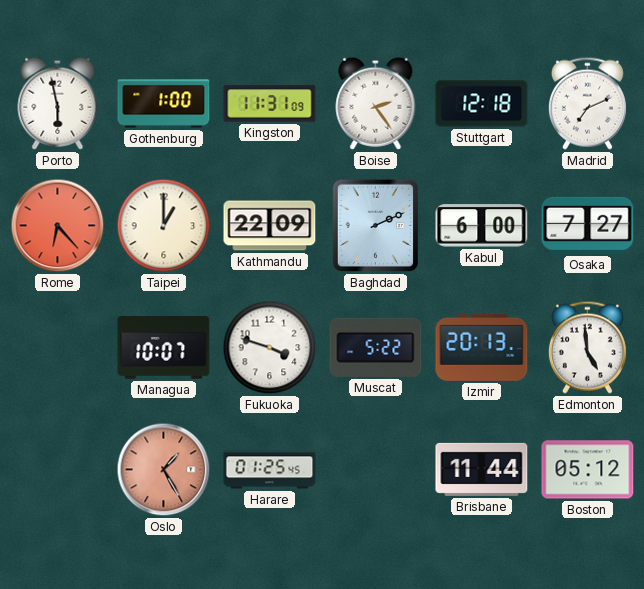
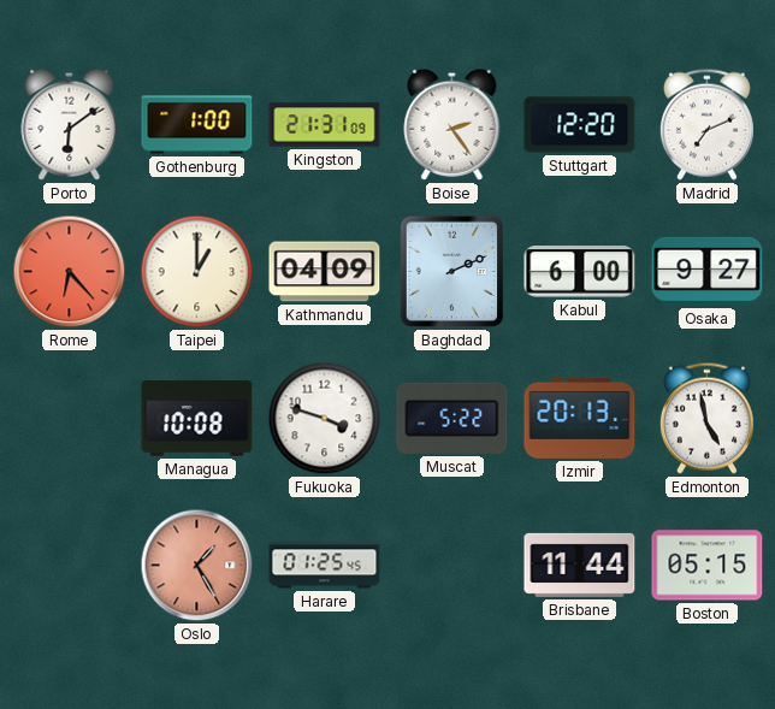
Porto: 5:58 -> 6:09
Kingston: 11:31 -> 21:31
Stuttgart: 12:18 -> 12:20
Kathmandu: 22:09 -> 04:09
Osaka: 7:27 -> 9:27
Managua: 10:07 -> 10:08
Edmonton: 4:59 -> 4:58
Boston: 05:12 -> 05:15
